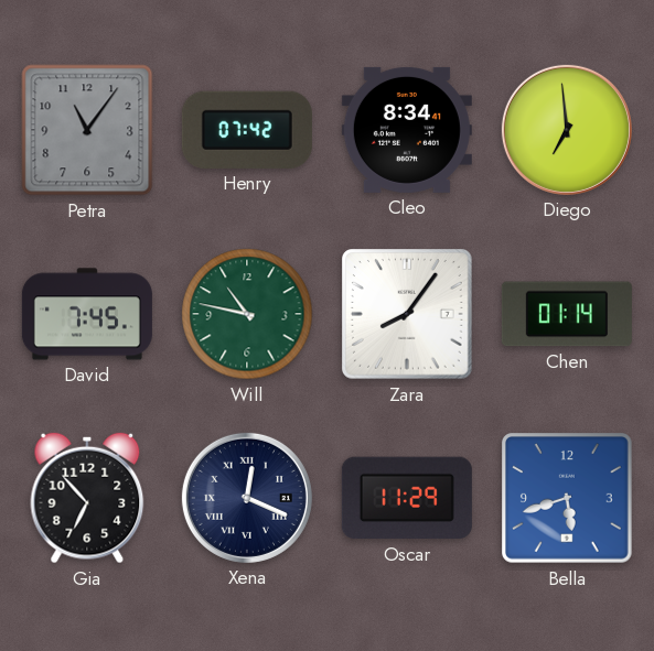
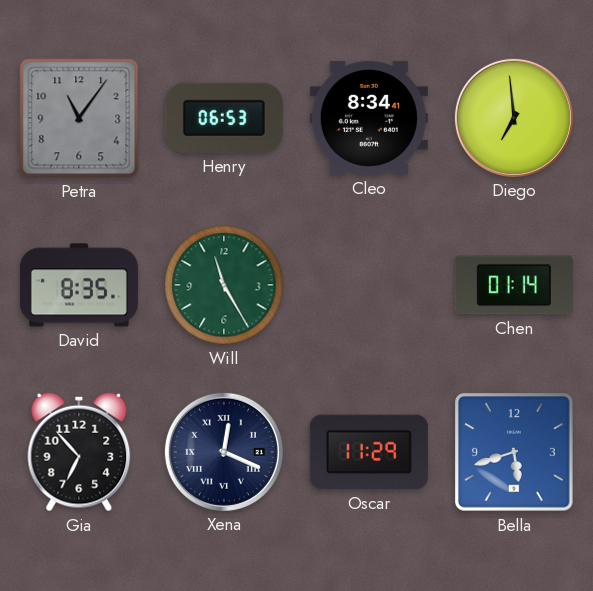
Henry: 07:42 -> 06:53
David: 7:45 -> 8:35
Will: 10:47 -> 11:25
Zara: 8:06 -> none
